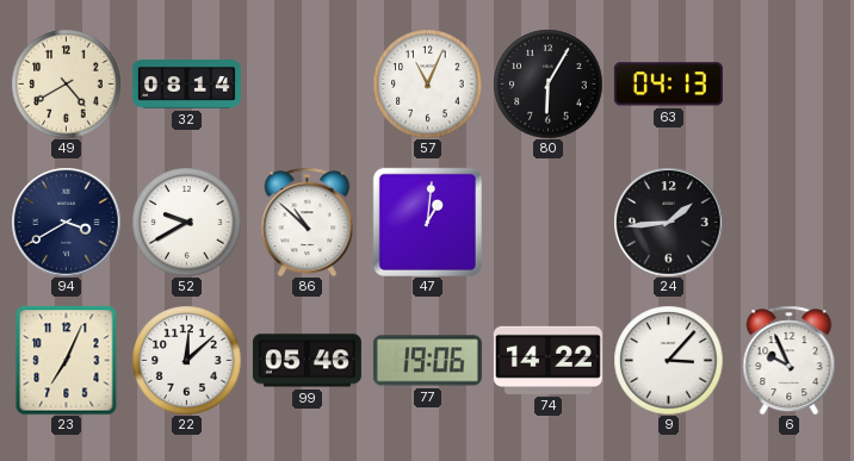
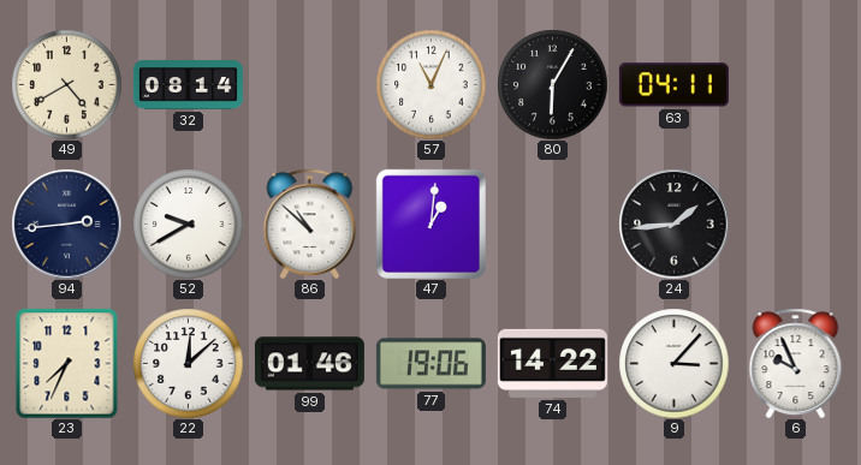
63: 04:13 -> 04:11
94: 3:40 -> 2:44
23: 7:04 -> 7:34
99: 05:46 -> 01:46
